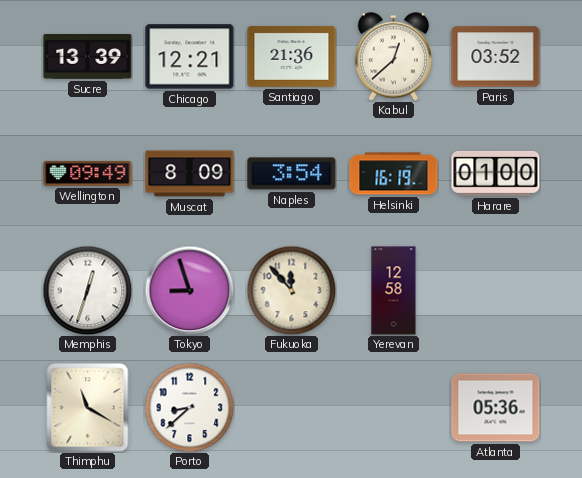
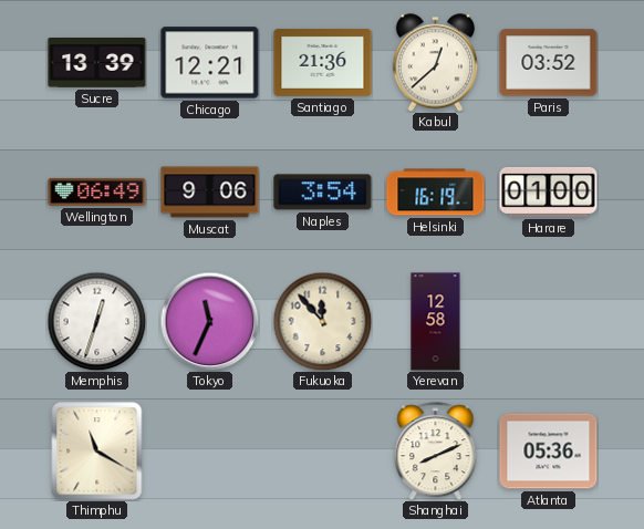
Wellington: 09:49 -> 06:49
Muscat: 8:09 -> 9:06
Tokyo: 8:57 -> 11:34
Porto: 8:38 -> none
Shanghai: none -> 8:11
